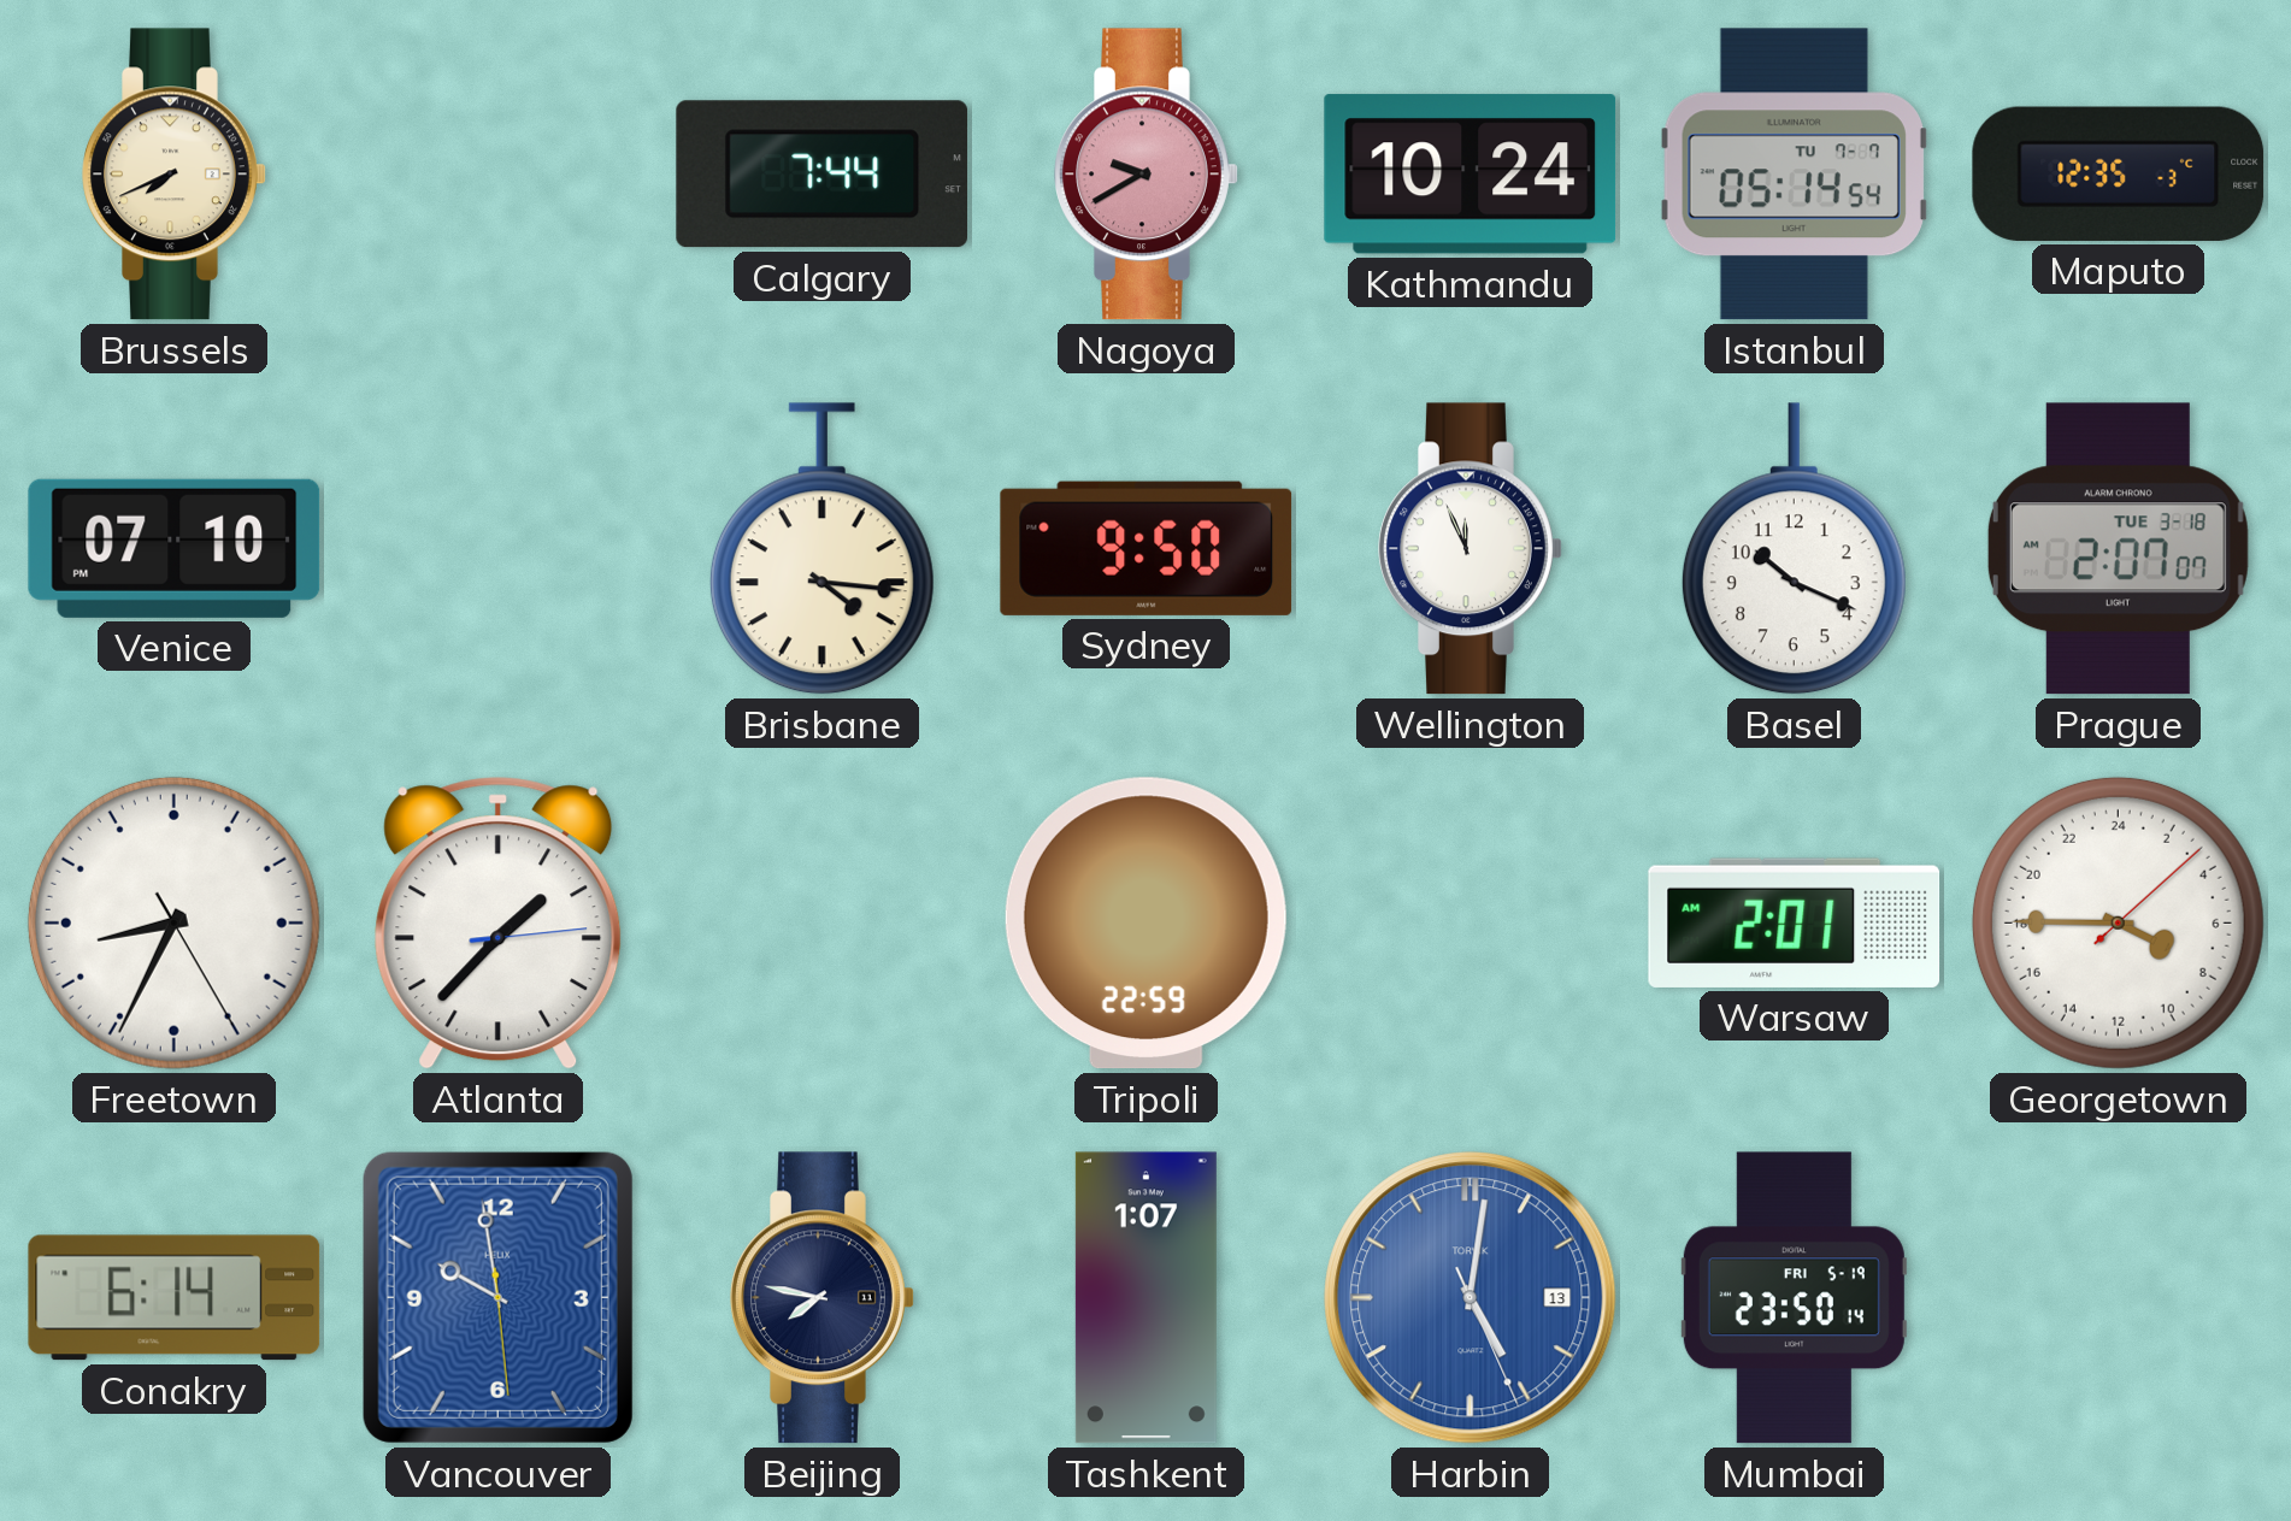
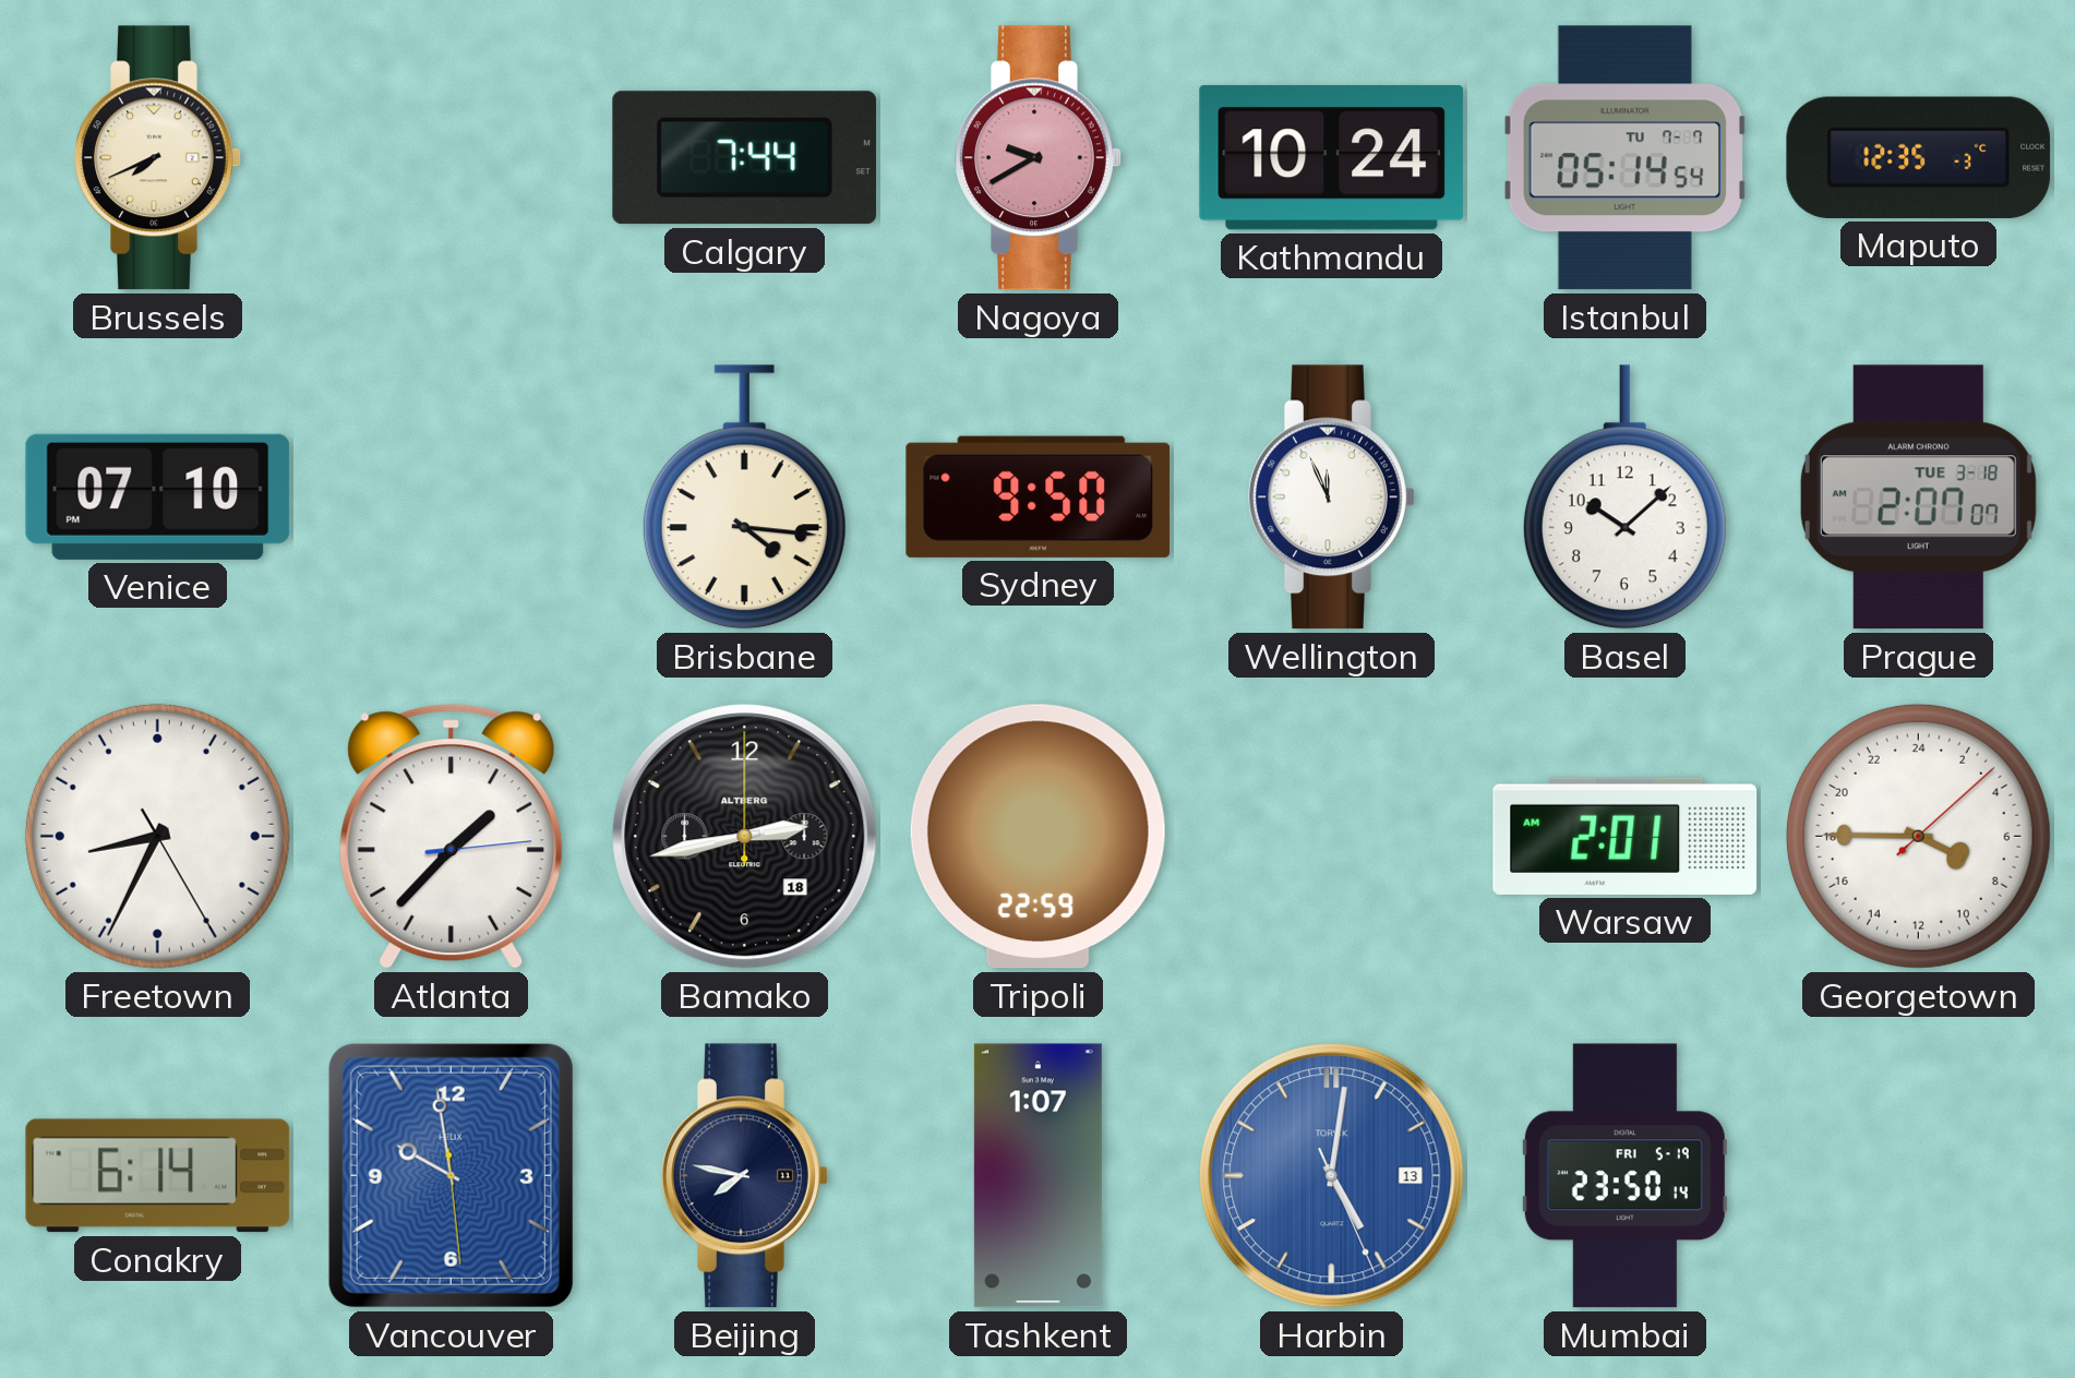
Basel: 10:19 -> 10:08
Bamako: none -> 2:43
